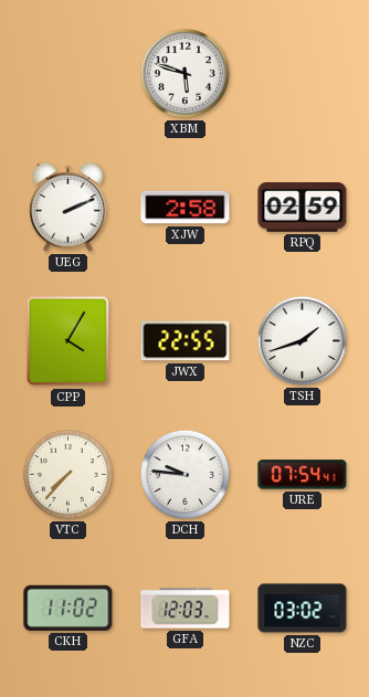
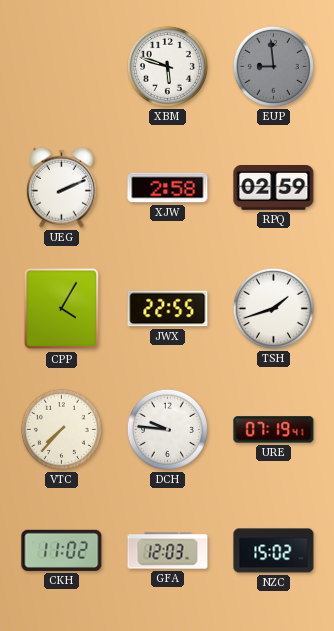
EUP: none -> 8:59
URE: 07:54 -> 07:19
NZC: 03:02 -> 15:02
